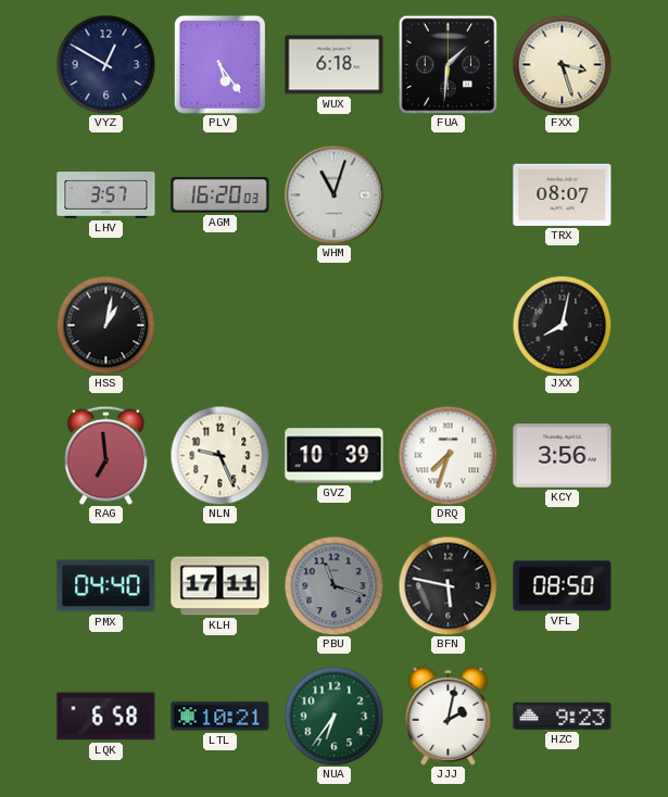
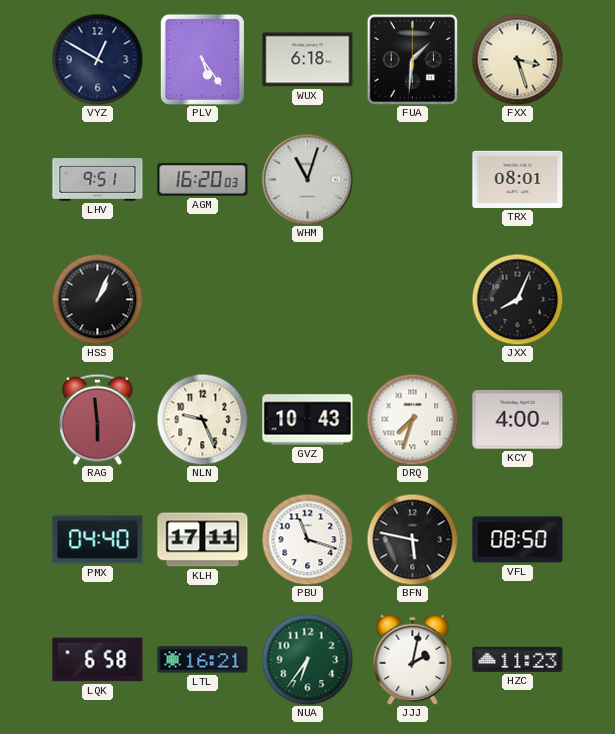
LHV: 3:57 -> 9:51
TRX: 08:07 -> 08:01
HSS: 1:02 -> 1:04
JXX: 8:02 -> 8:04
RAG: 6:59 -> 5:59
GVZ: 10:39 -> 10:43
KCY: 3:56 -> 4:00
PBU dial: grey -> white
LTL: 10:21 -> 16:21
HZC: 9:23 -> 11:23
